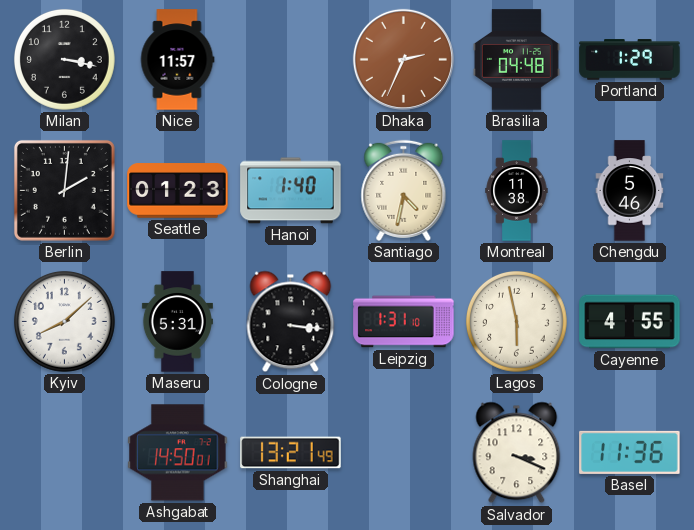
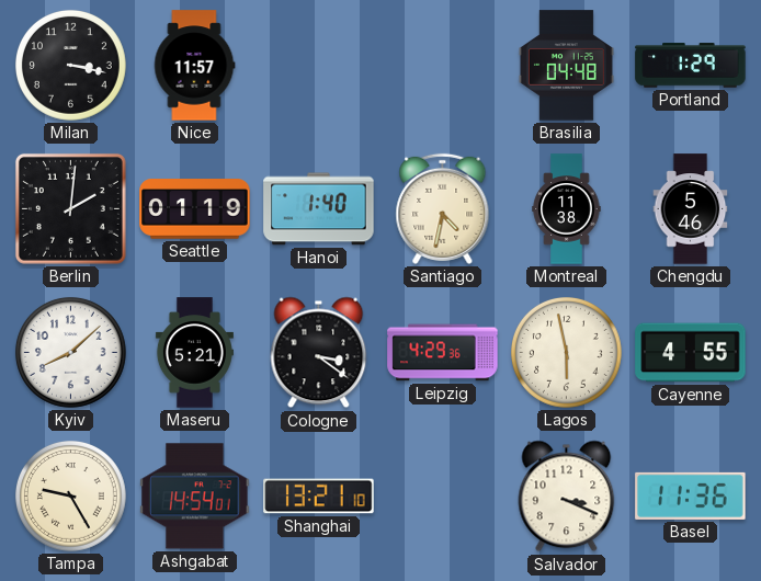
Dhaka: 2:34 -> none
Seattle: 01:23 -> 01:19
Maseru: 5:31 -> 5:21
Cologne: 3:16 -> 3:21
Leipzig: 1:31 -> 4:29
Tampa: none -> 9:25
Ashgabat: 14:50 -> 14:54
Shanghai: 13:21:49 -> 13:21:10
